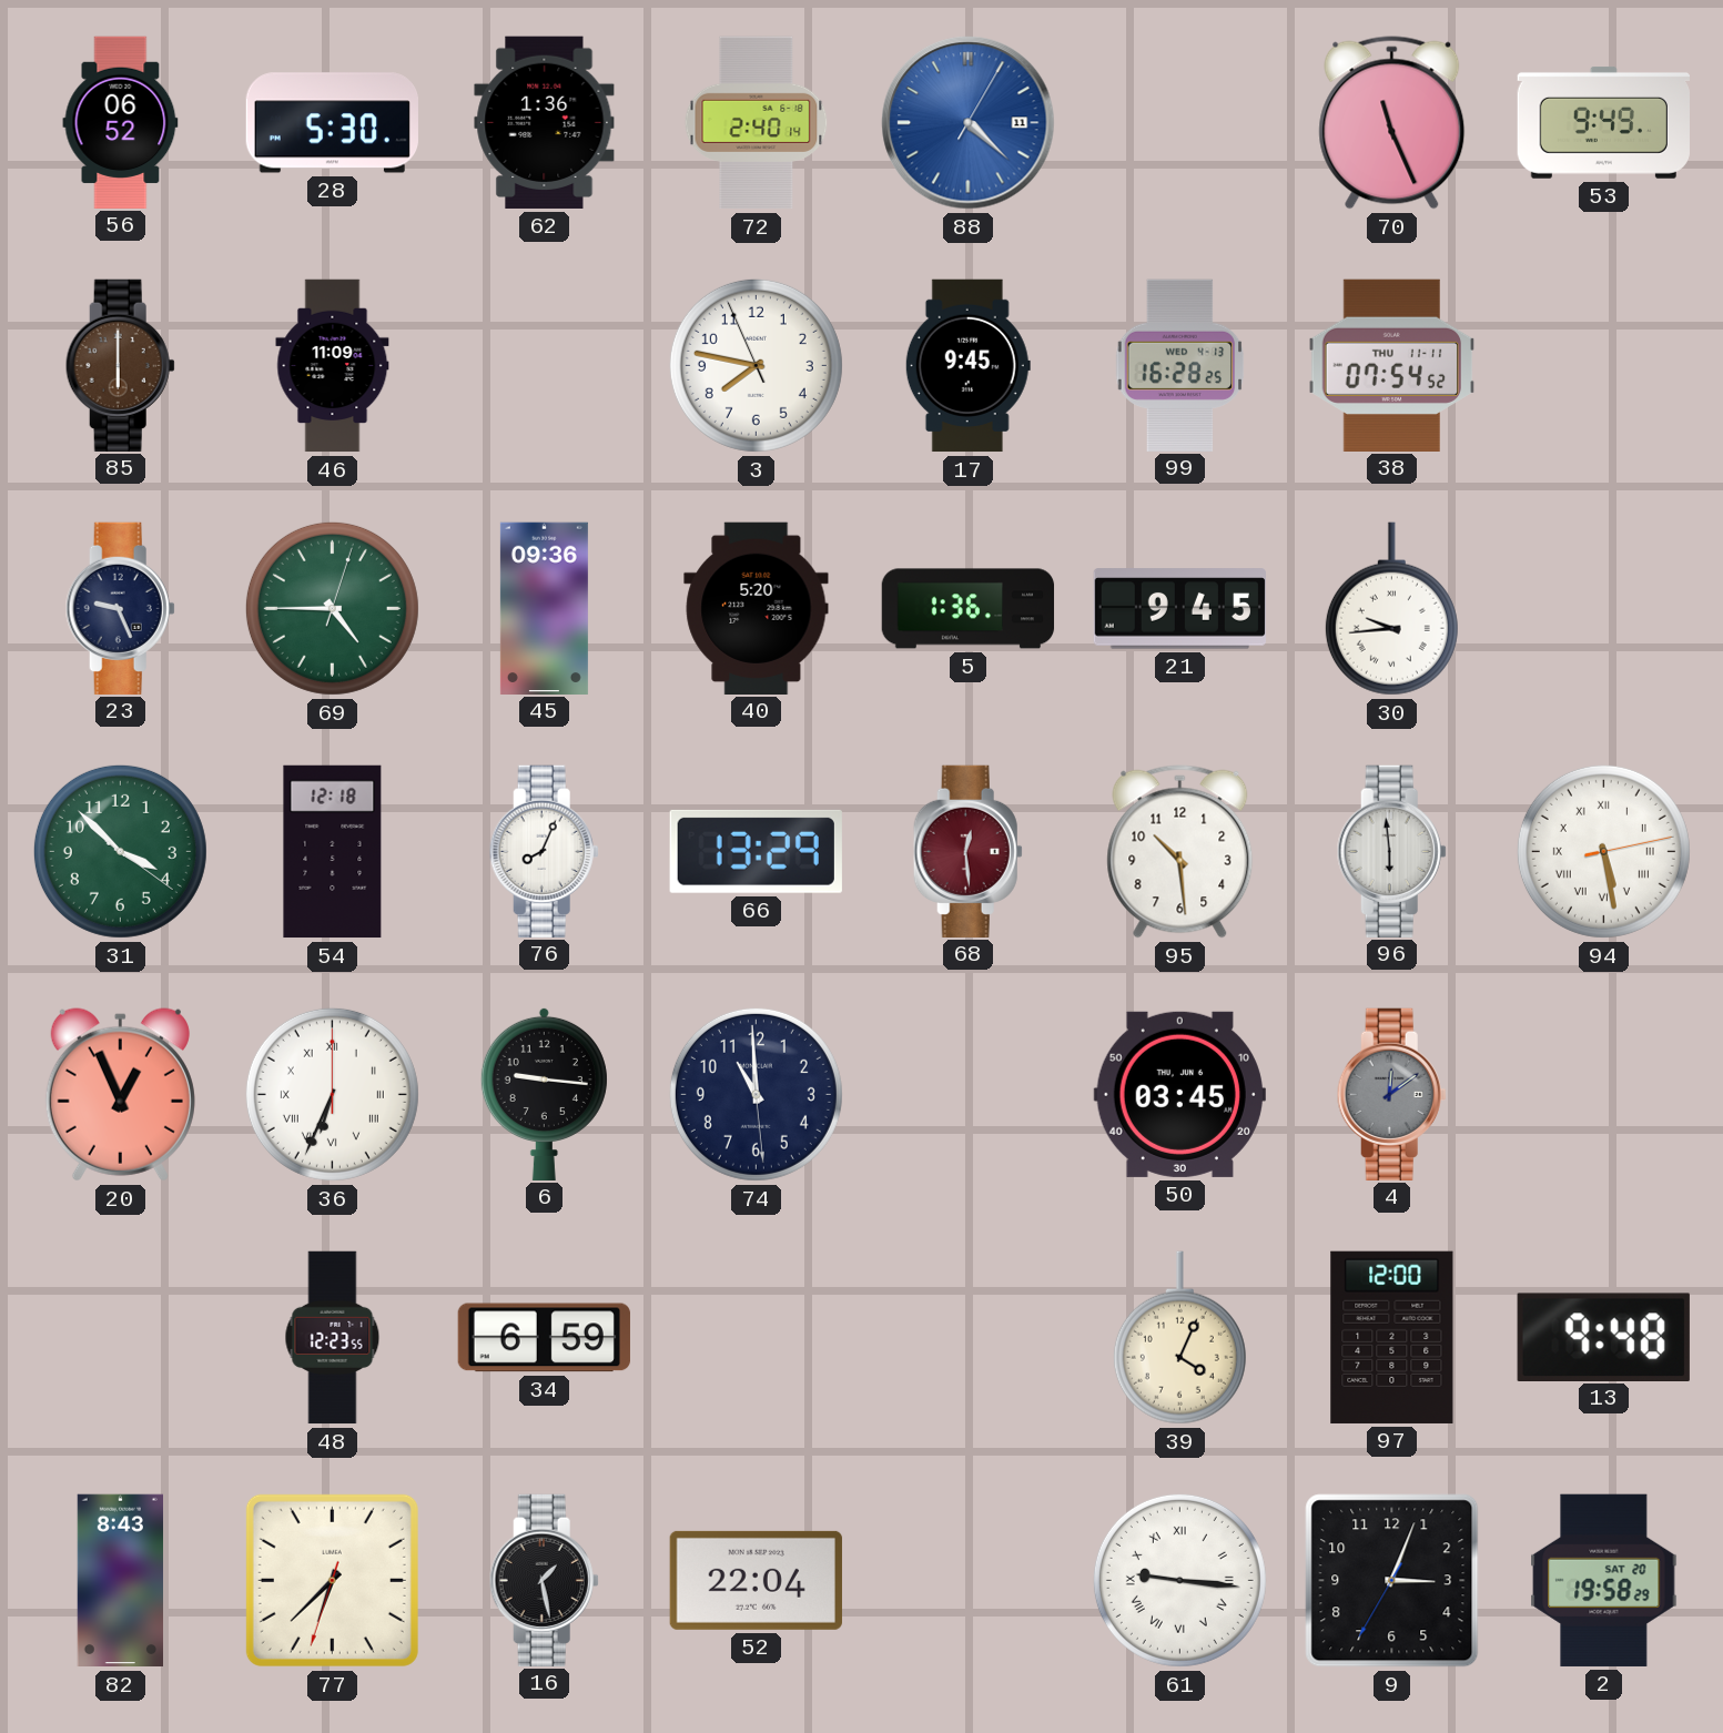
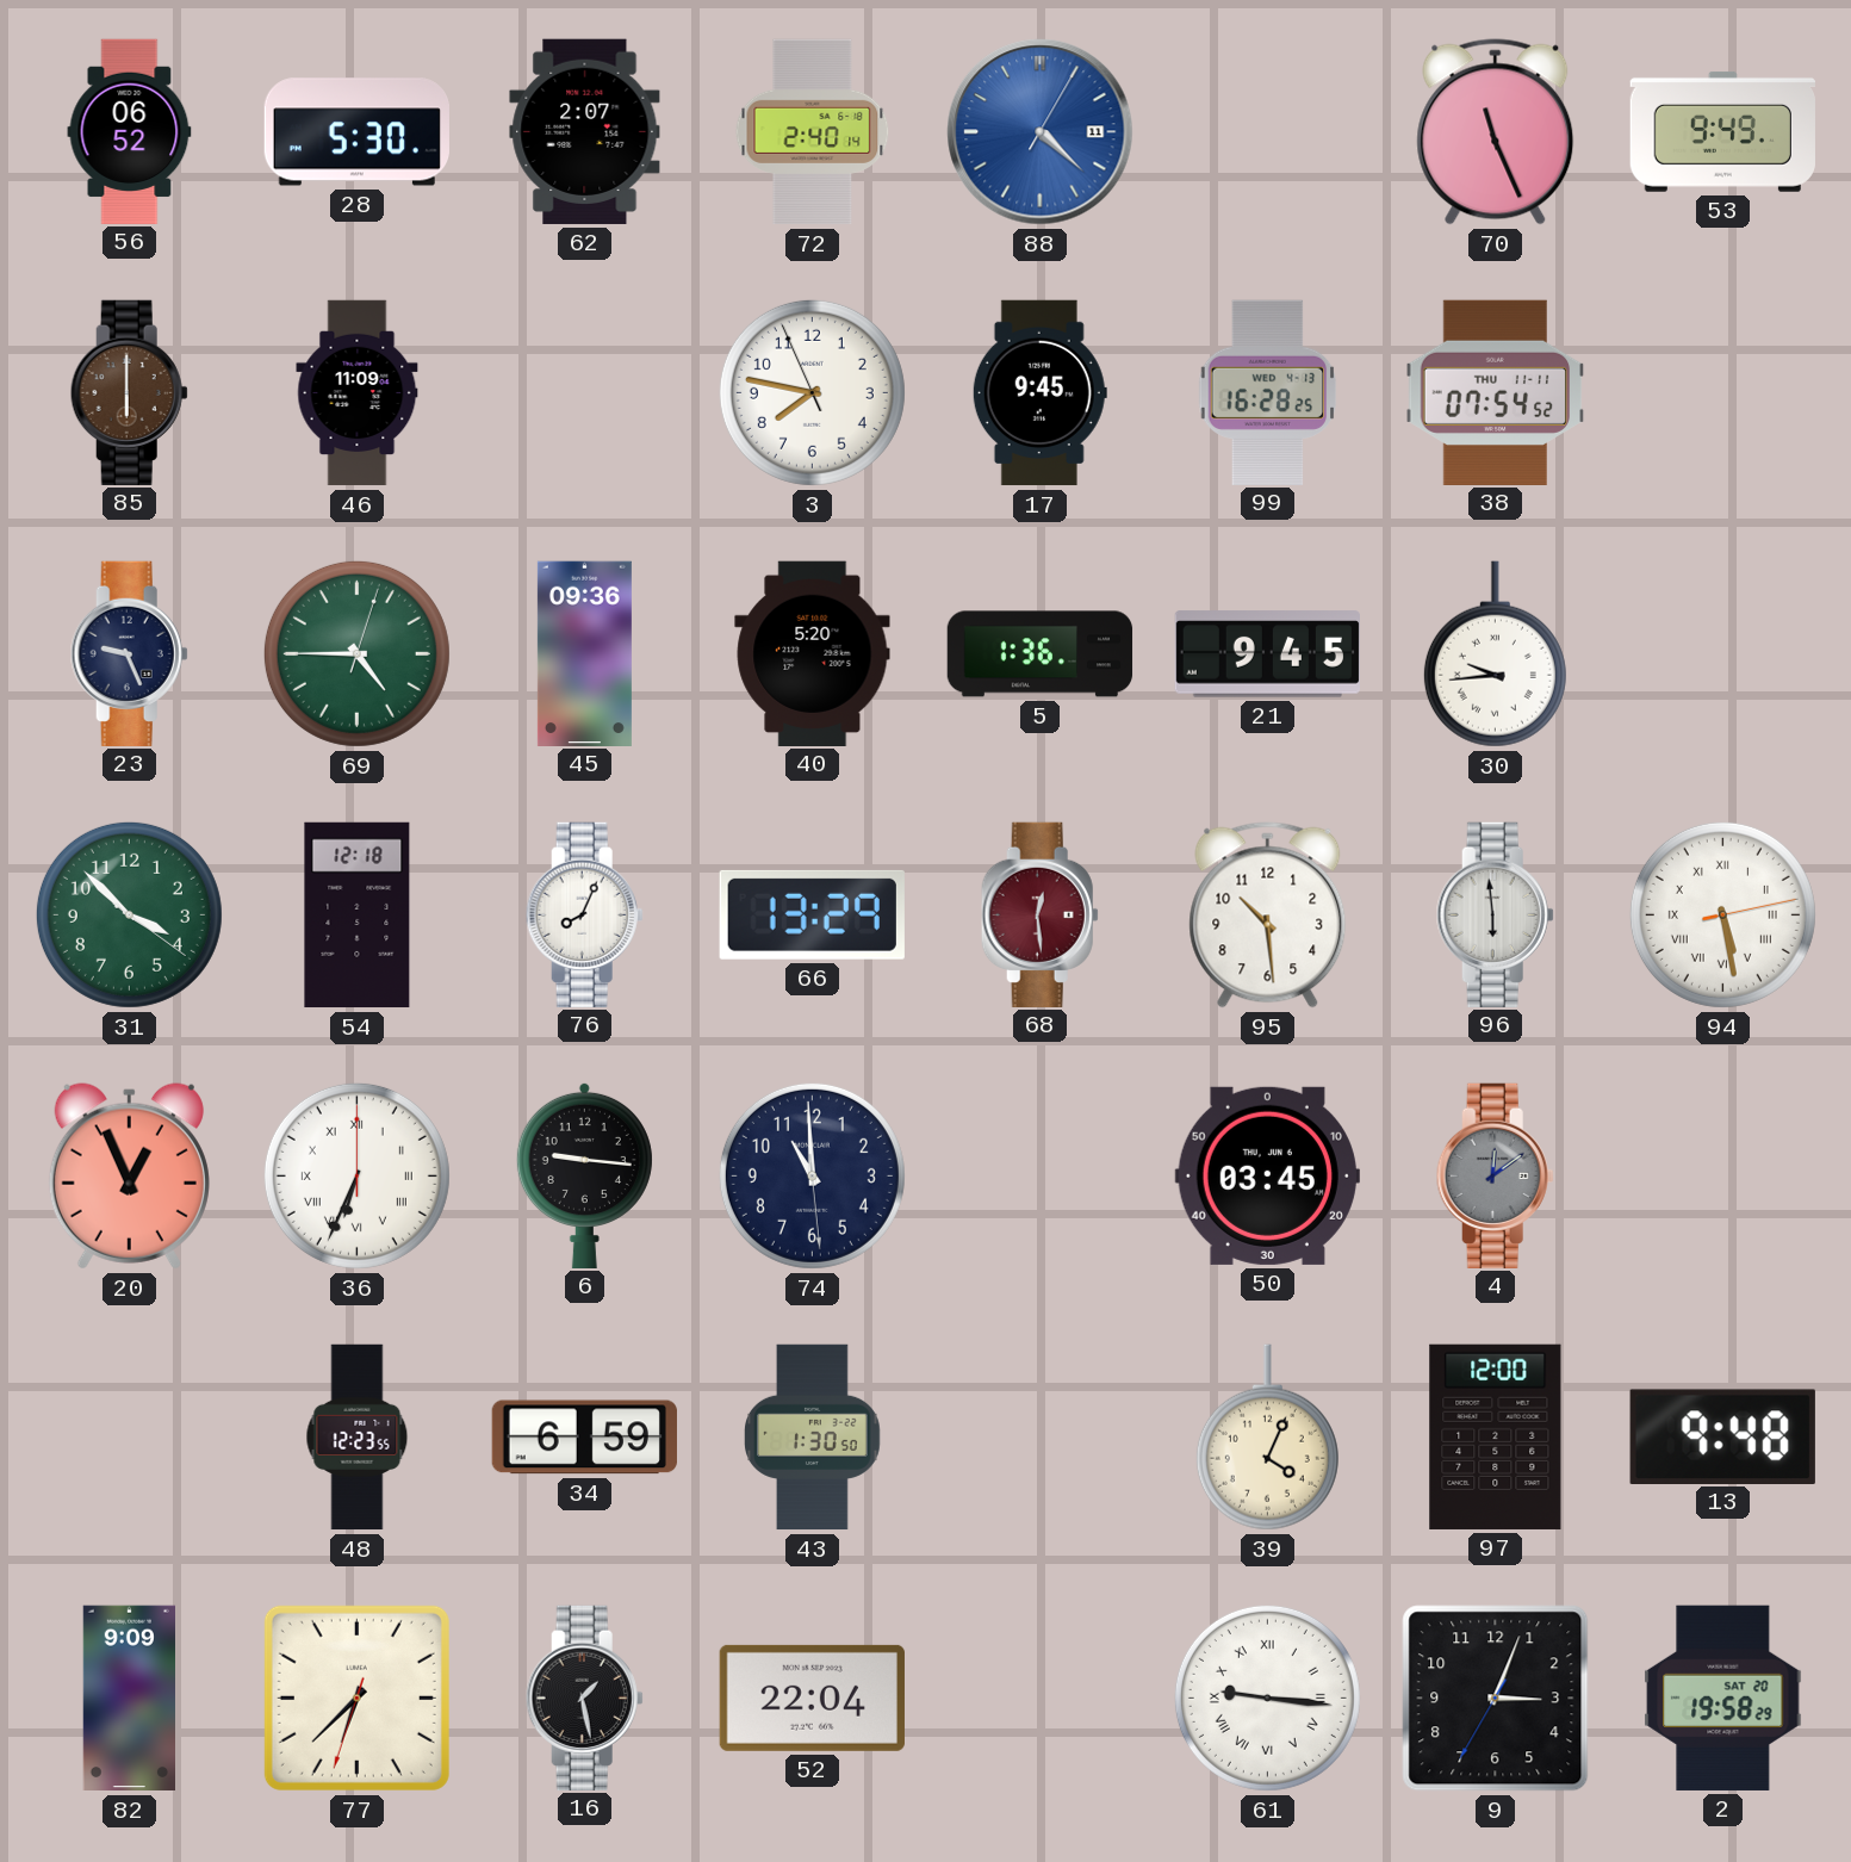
62: 1:36 -> 2:07
43: none -> 1:30
82: 8:43 -> 9:09
